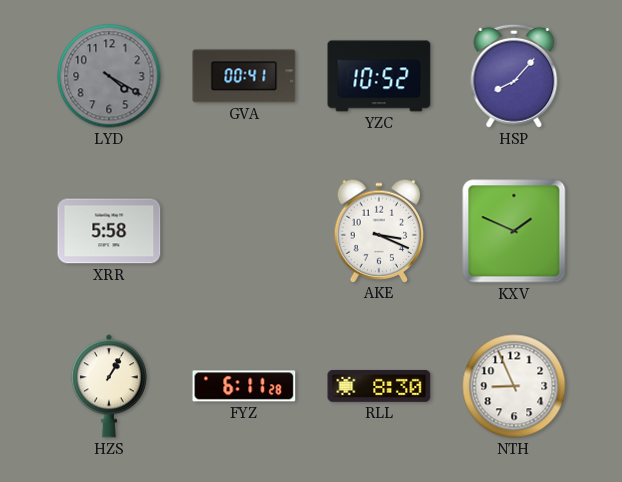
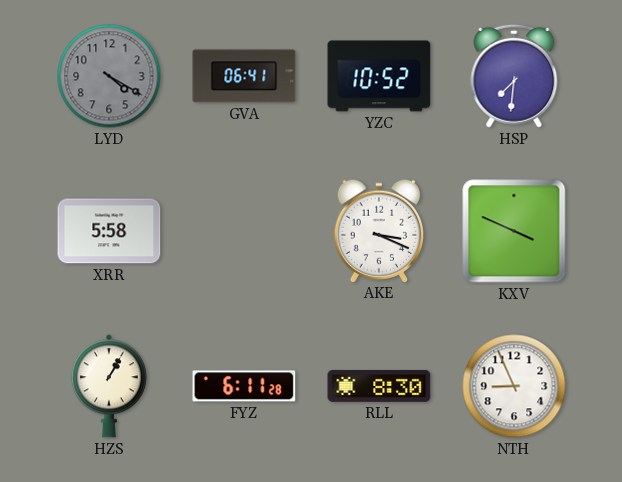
GVA: 00:41 -> 06:41
HSP: 8:07 -> 7:31
KXV: 1:49 -> 3:49
